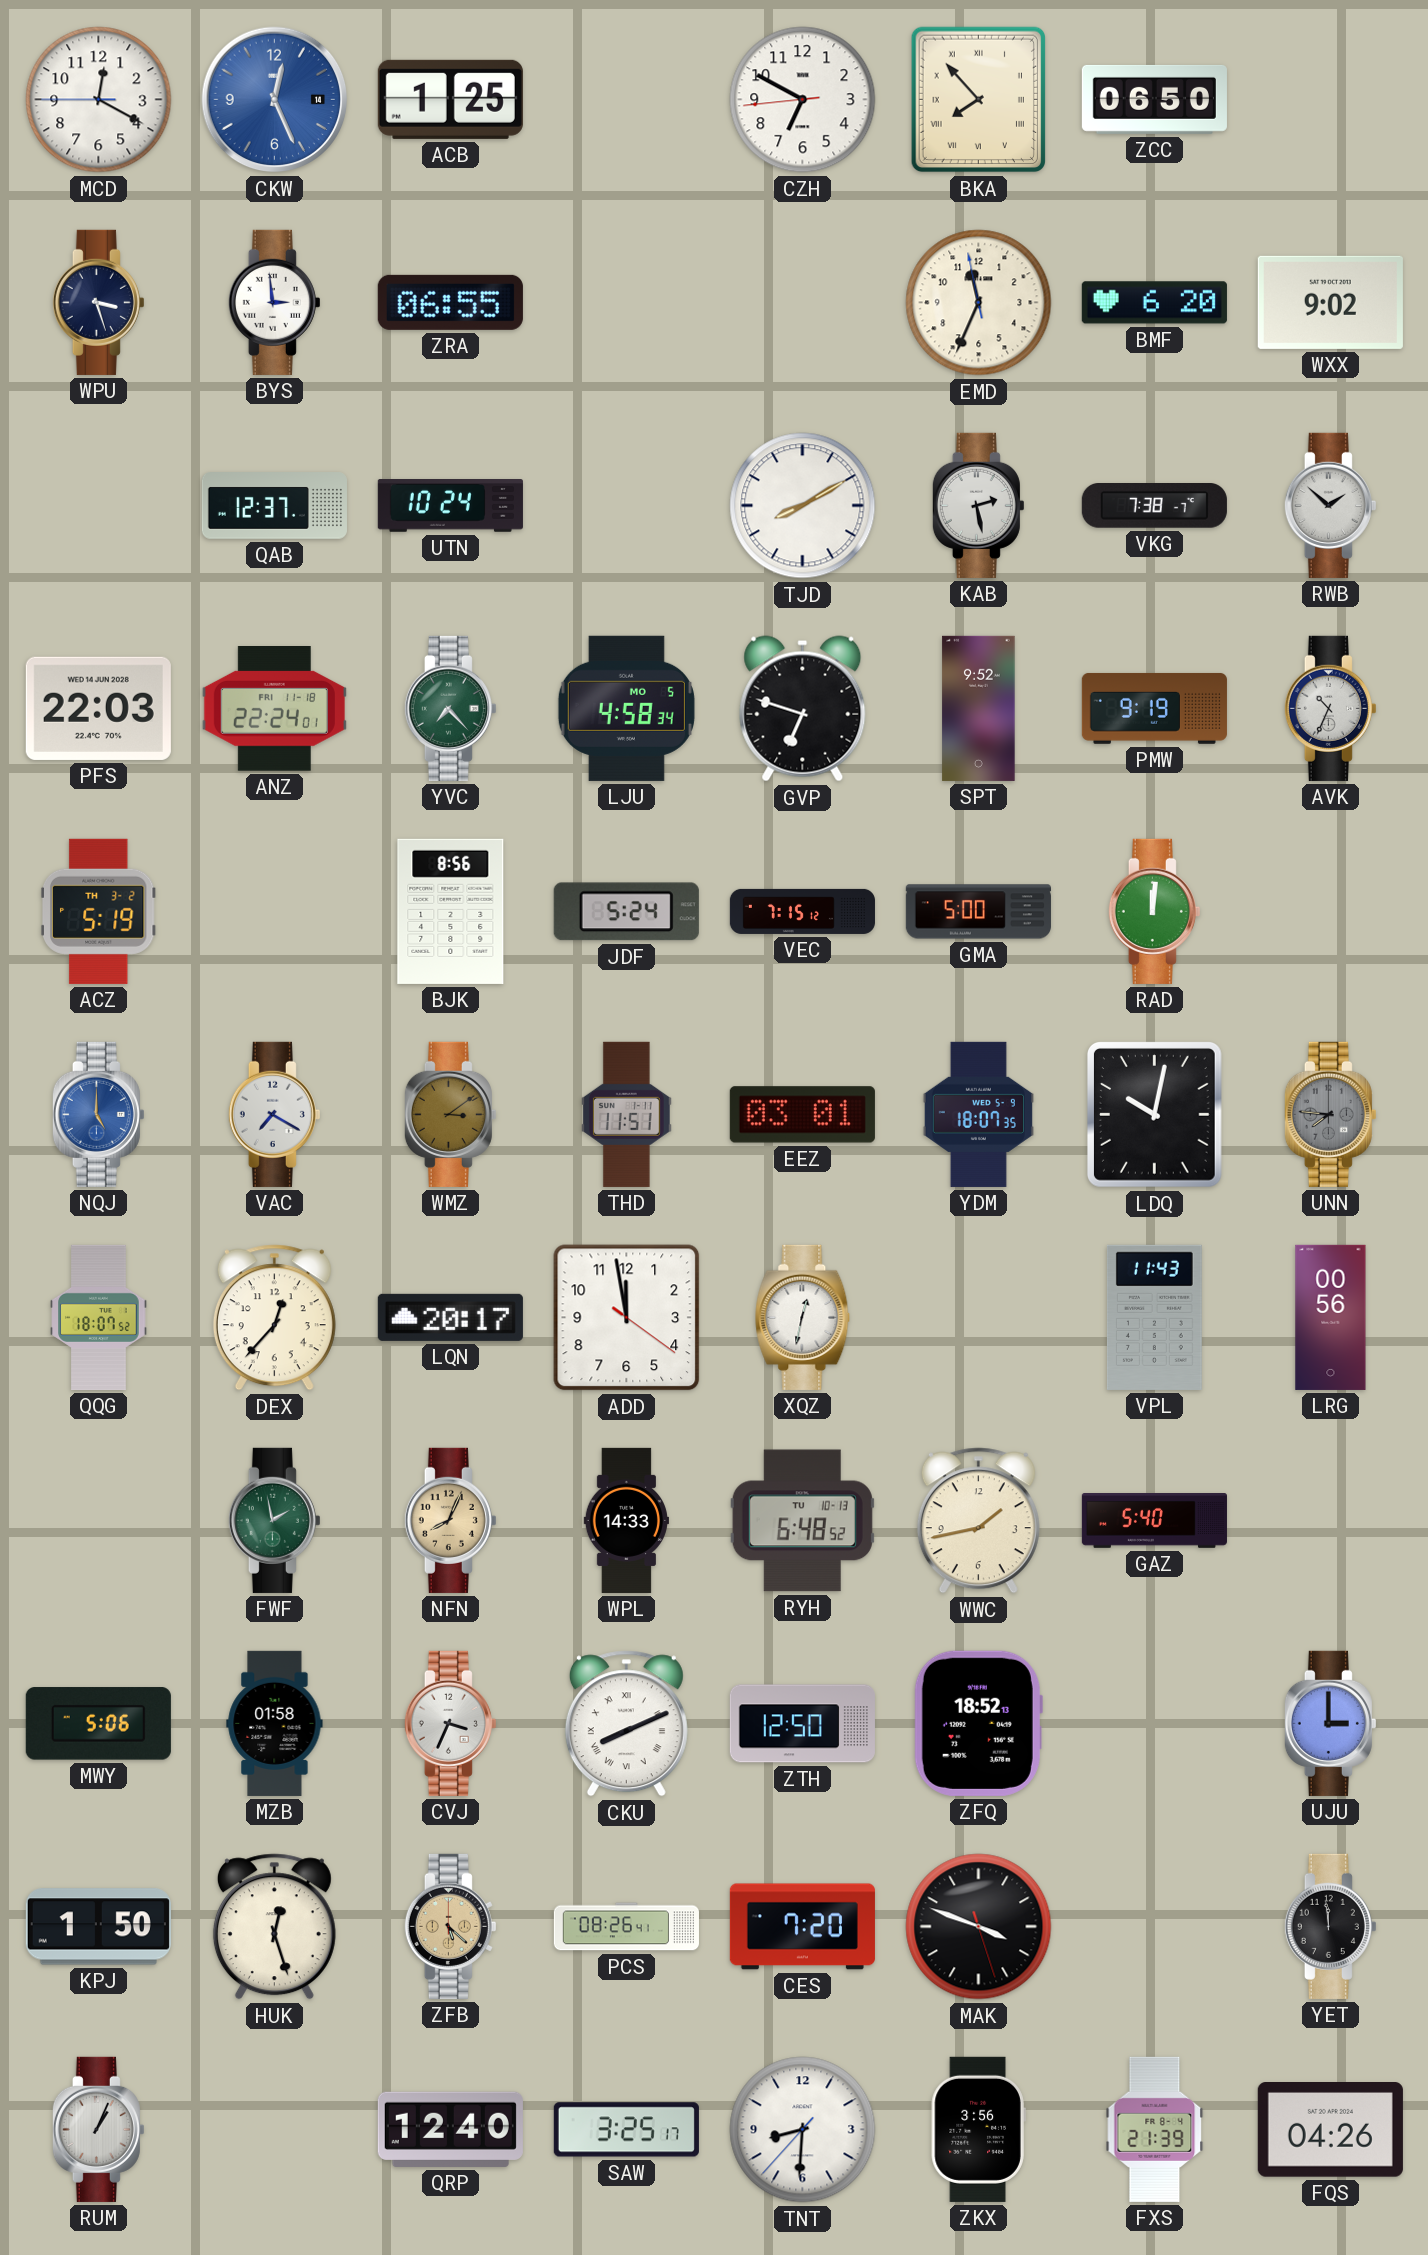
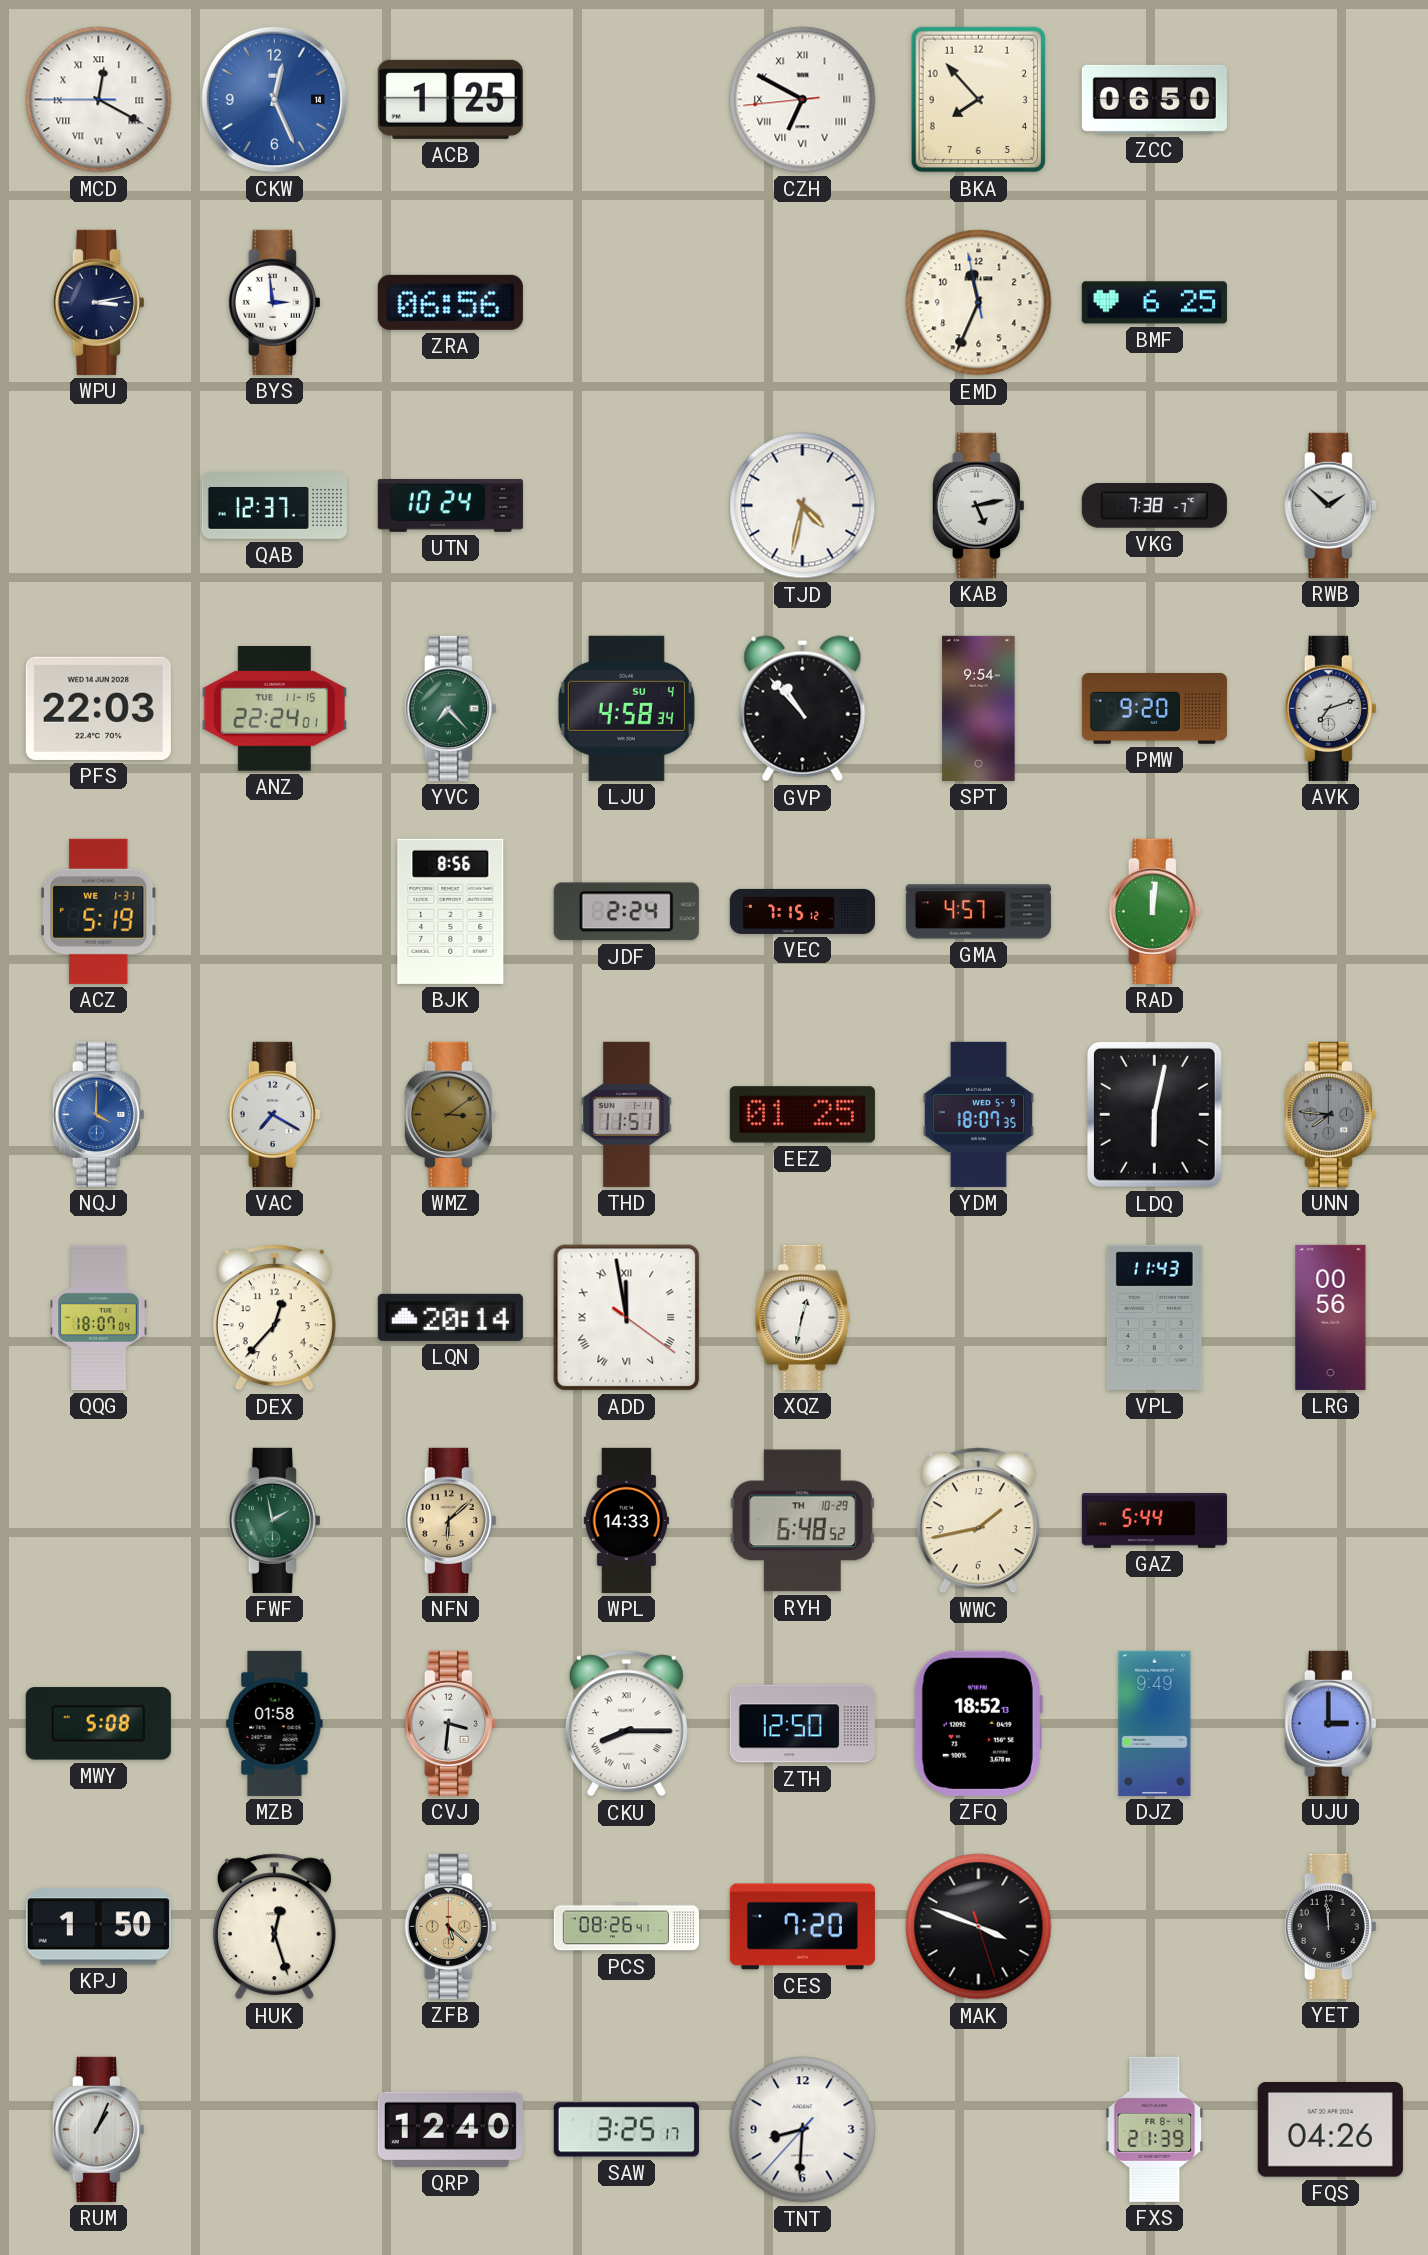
MCD numerals: Arabic -> Roman
CZH numerals: Arabic -> Roman
BKA numerals: Roman -> Arabic
WPU: 3:27 -> 3:13
ZRA: 06:55 -> 06:56
BMF: 6:20 -> 6:25
WXX: 9:02 -> none
TJD: 8:10 -> 4:32
KAB: 2:28 -> 5:13
ANZ date: FRI 11-18 -> TUE 11-15
LJU date: MO 5 -> SU 4
GVP: 6:48 -> 10:53
SPT: 9:52 -> 9:54
PMW: 9:19 -> 9:20
AVK: 10:34 -> 7:12
ACZ date: TH 3-2 -> WE 1-31
JDF: 5:24 -> 2:24
GMA: 5:00 -> 4:57
NQJ: 5:00 -> 4:00
EEZ: 03:01 -> 01:25
LDQ: 10:02 -> 6:02
QQG: 18:07:52 -> 18:07:04
LQN: 20:17 -> 20:14
ADD numerals: Arabic -> Roman
NFN: 8:04 -> 6:08
RYH date: TU 10-13 -> TH 10-29
GAZ: 5:40 -> 5:44
MWY: 5:06 -> 5:08
CVJ: 3:34 -> 3:31
CKU: 8:11 -> 8:15
DJZ: none -> 9:49
ZKX: 3:56 -> none
